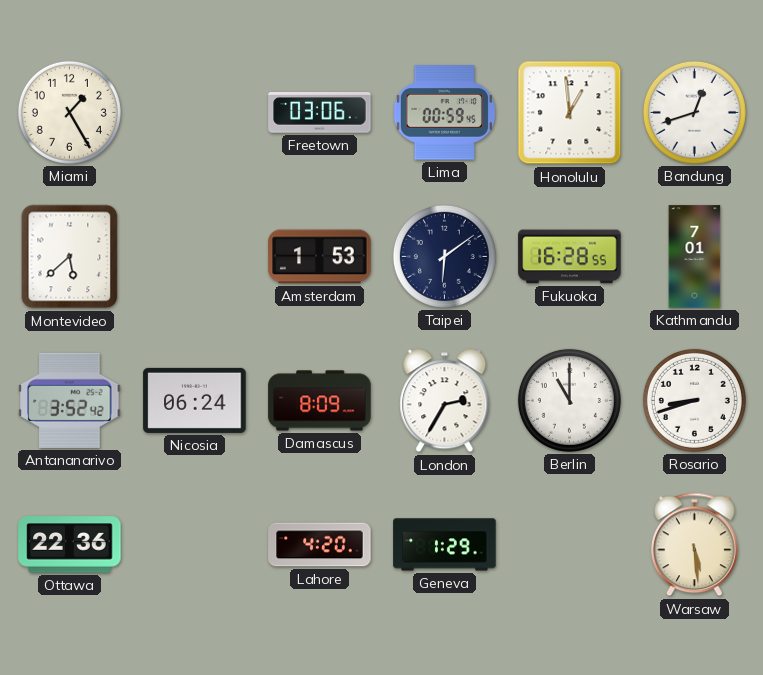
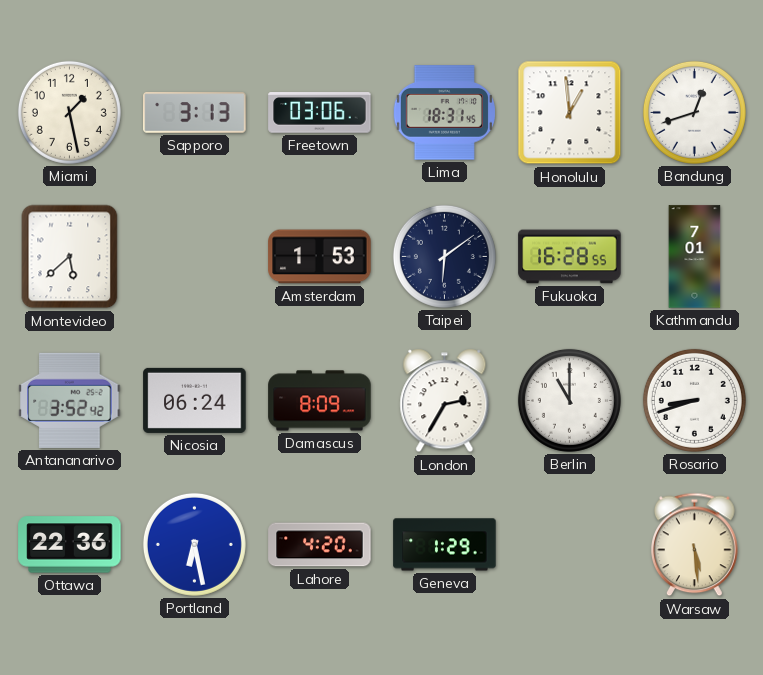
Miami: 1:25 -> 1:28
Sapporo: none -> 3:13
Lima: 00:59 -> 18:31
Portland: none -> 6:28
